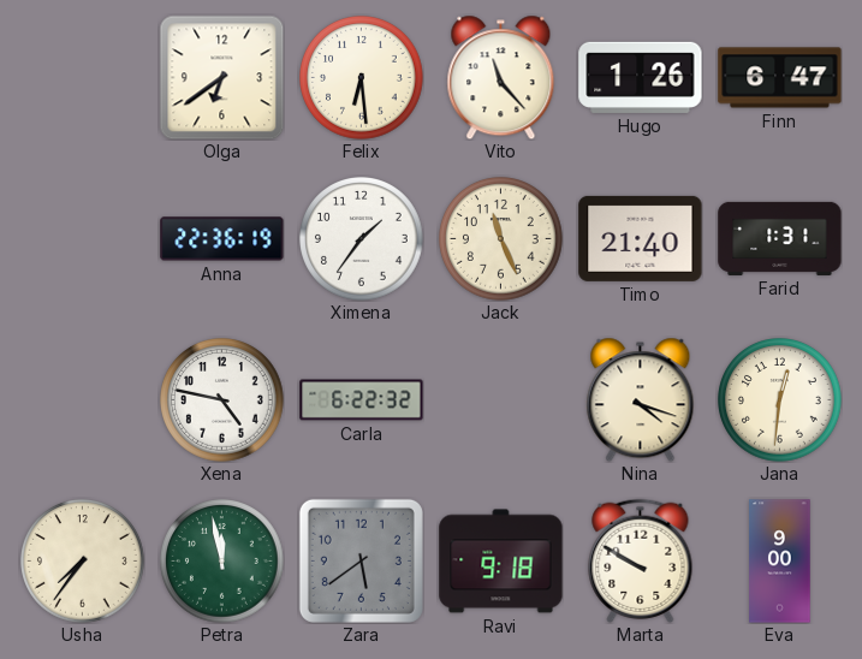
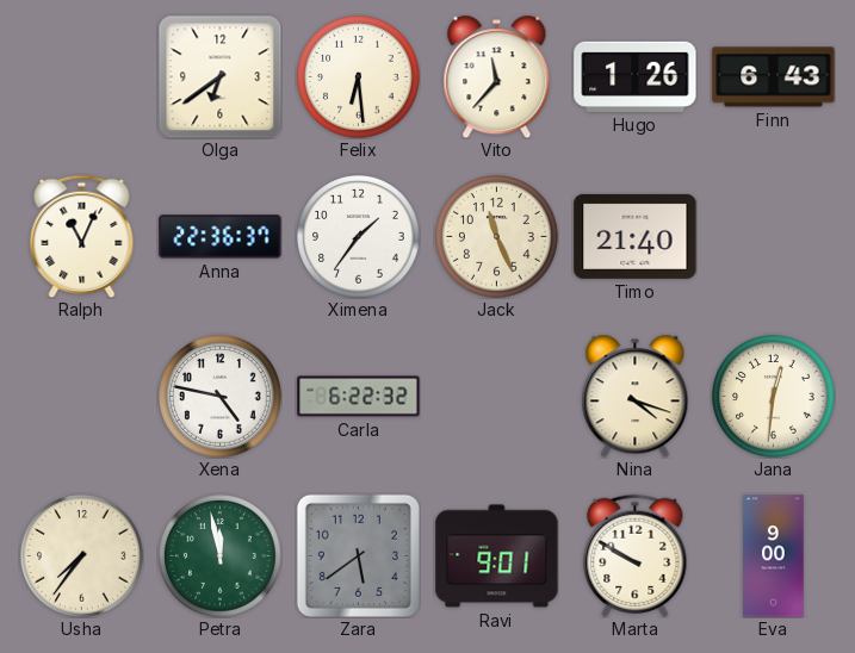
Vito: 11:23 -> 11:37
Finn: 6:47 -> 6:43
Ralph: none -> 11:04
Anna: 22:36:19 -> 22:36:37
Farid: 1:31 -> none
Ravi: 9:18 -> 9:01
